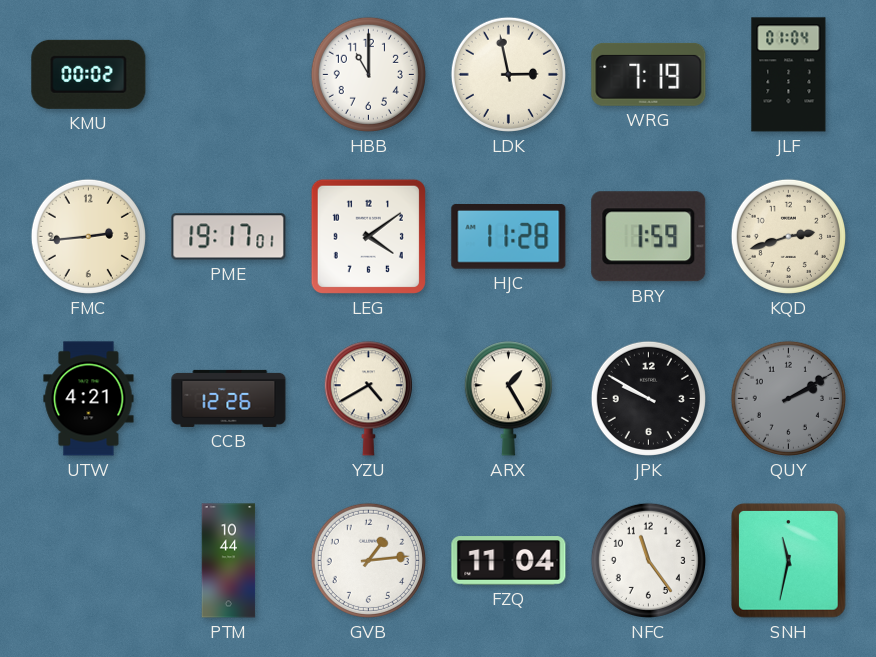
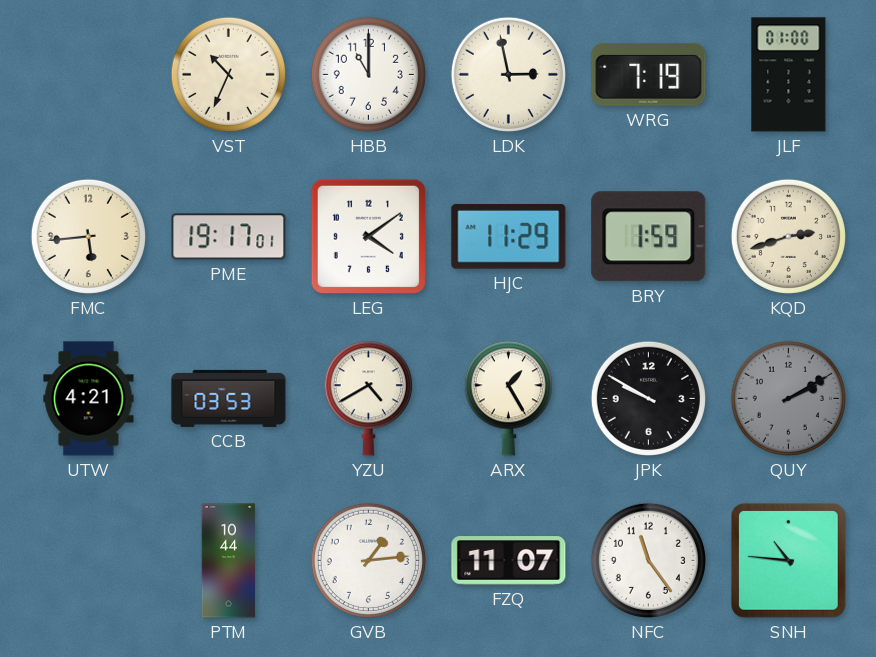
KMU: 00:02 -> none
VST: none -> 10:34
JLF: 01:04 -> 01:00
FMC: 2:44 -> 5:44
HJC: 11:28 -> 11:29
CCB: 12:26 -> 03:53
FZQ: 11:04 -> 11:07
SNH: 11:32 -> 10:46
